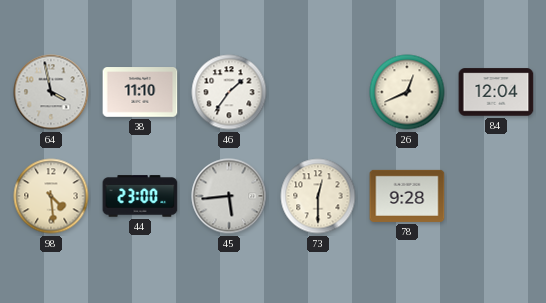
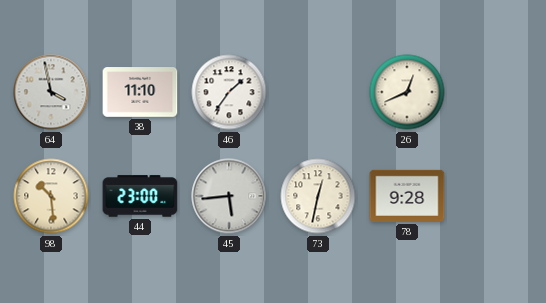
84: 12:04 -> none
98: 4:29 -> 10:29
73: 12:30 -> 12:32
